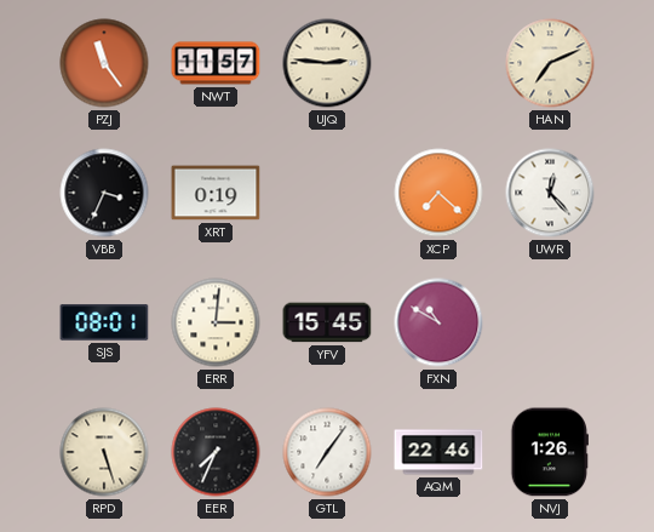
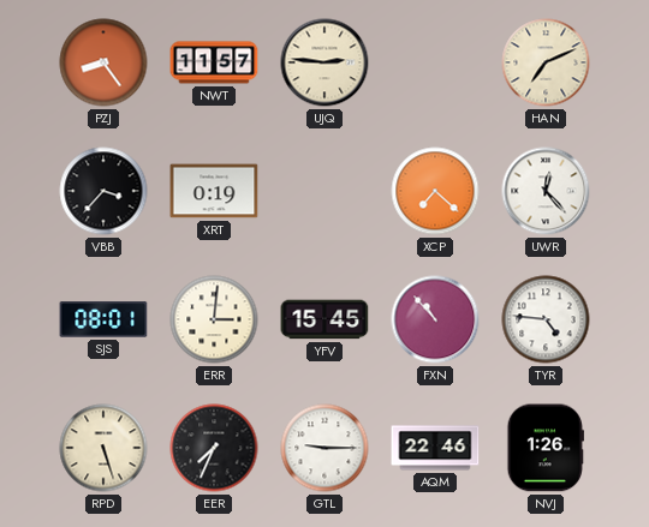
PZJ: 11:24 -> 8:24
VBB: 3:34 -> 3:37
FXN: 10:50 -> 10:53
TYR: none -> 4:46
GTL: 7:06 -> 9:15
